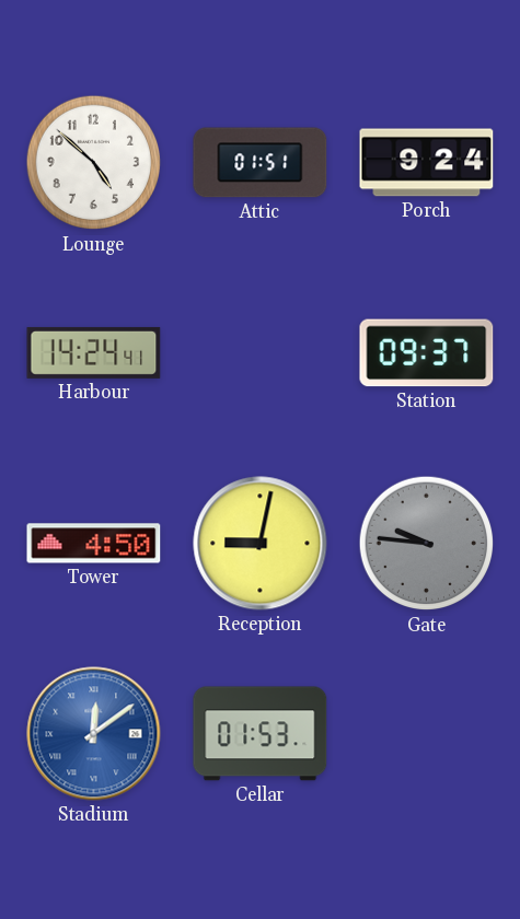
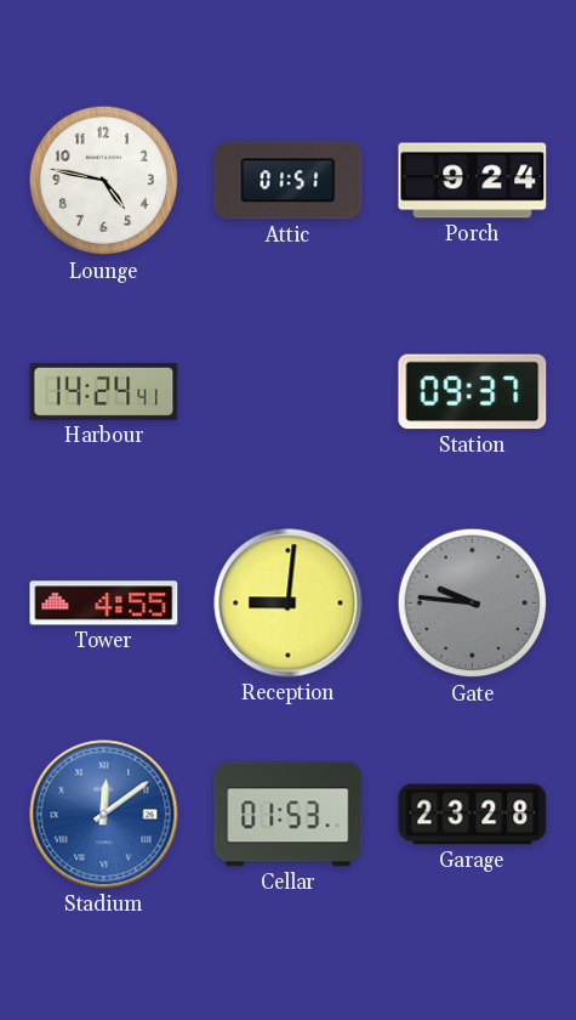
Lounge: 4:52 -> 4:47
Tower: 4:50 -> 4:55
Reception: 9:02 -> 9:01
Garage: none -> 23:28
